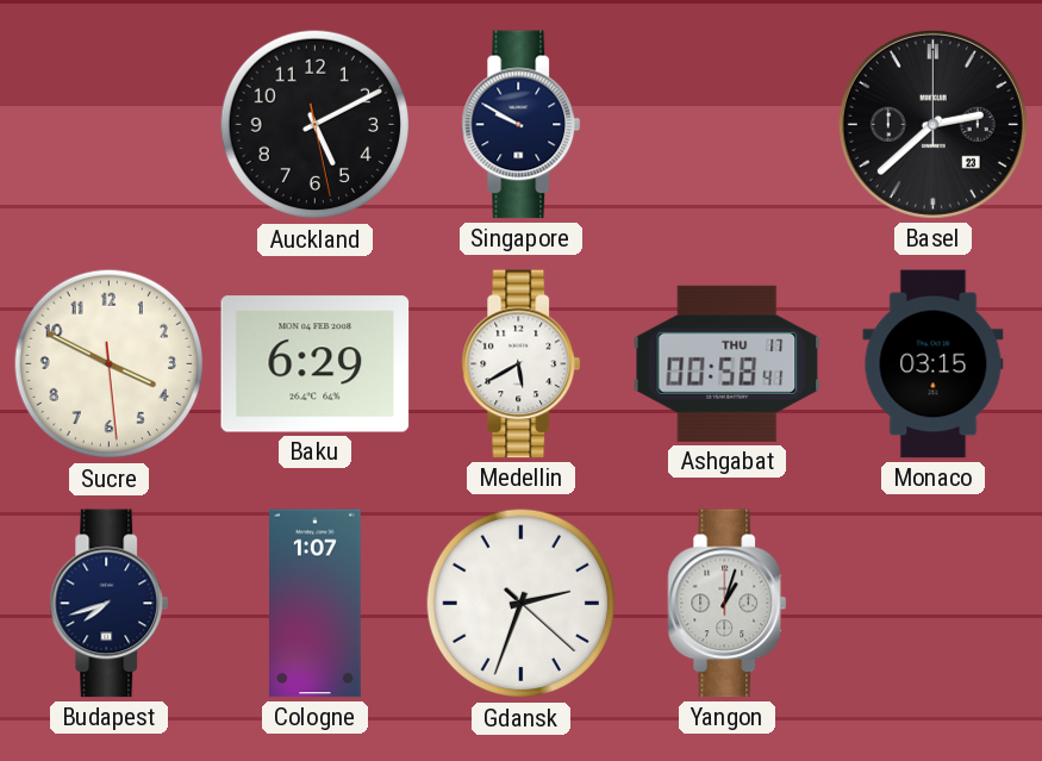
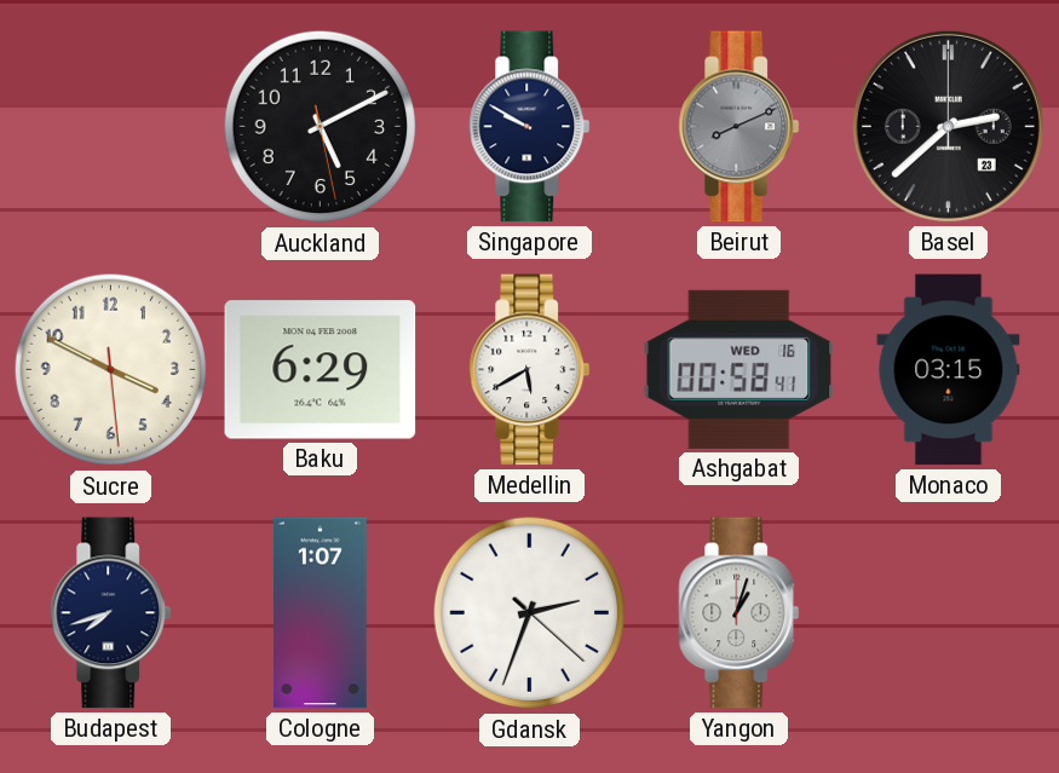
Beirut: none -> 8:11
Ashgabat date: THU 17 -> WED 16
